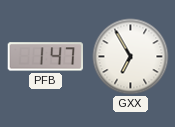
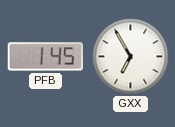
PFB: 1:47 -> 1:45
